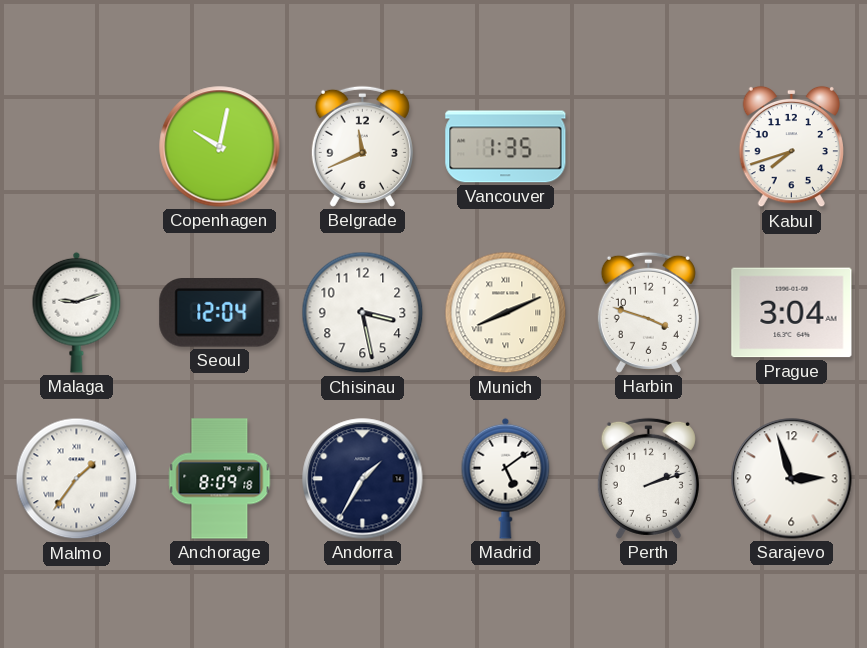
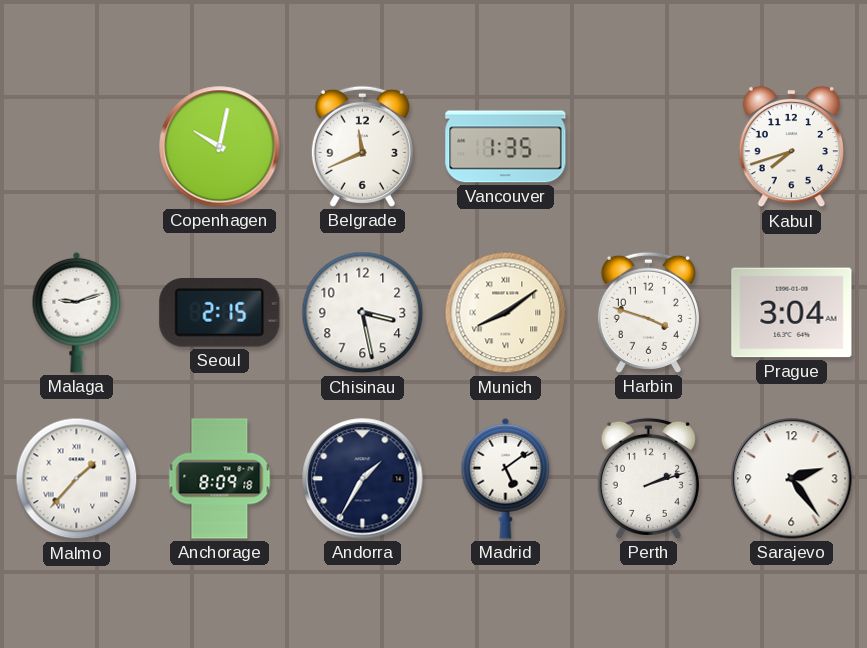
Seoul: 12:04 -> 2:15
Munich: 8:11 -> 8:09
Malmo: 1:36 -> 1:37
Sarajevo: 2:57 -> 2:24
